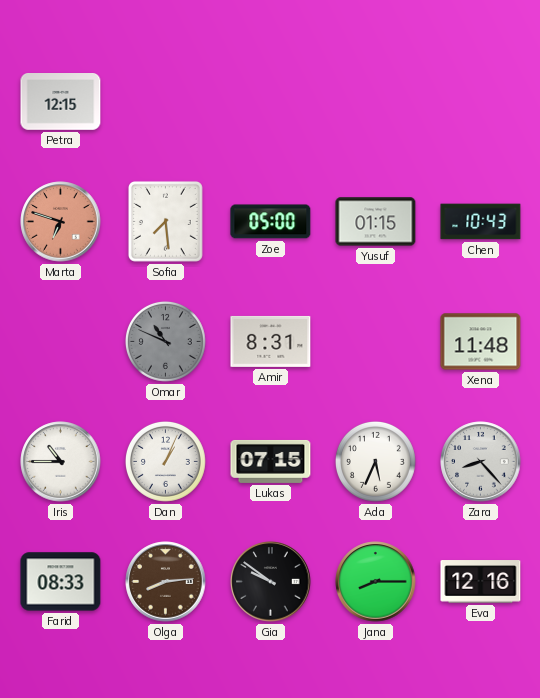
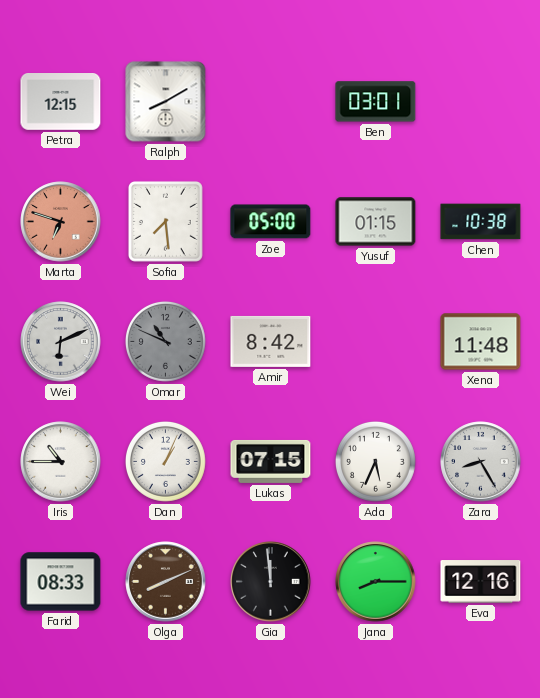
Ralph: none -> 8:10
Ben: none -> 03:01
Chen: 10:43 -> 10:38
Wei: none -> 6:11
Amir: 8:31 -> 8:42
Zara: 8:23 -> 8:25
Olga: 8:14 -> 8:11
Gia: 9:51 -> 11:59
